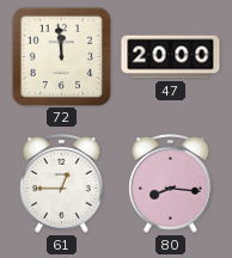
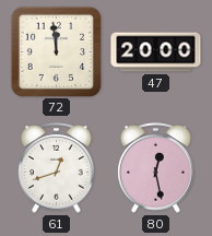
61: 12:45 -> 12:42
80: 8:16 -> 12:28
